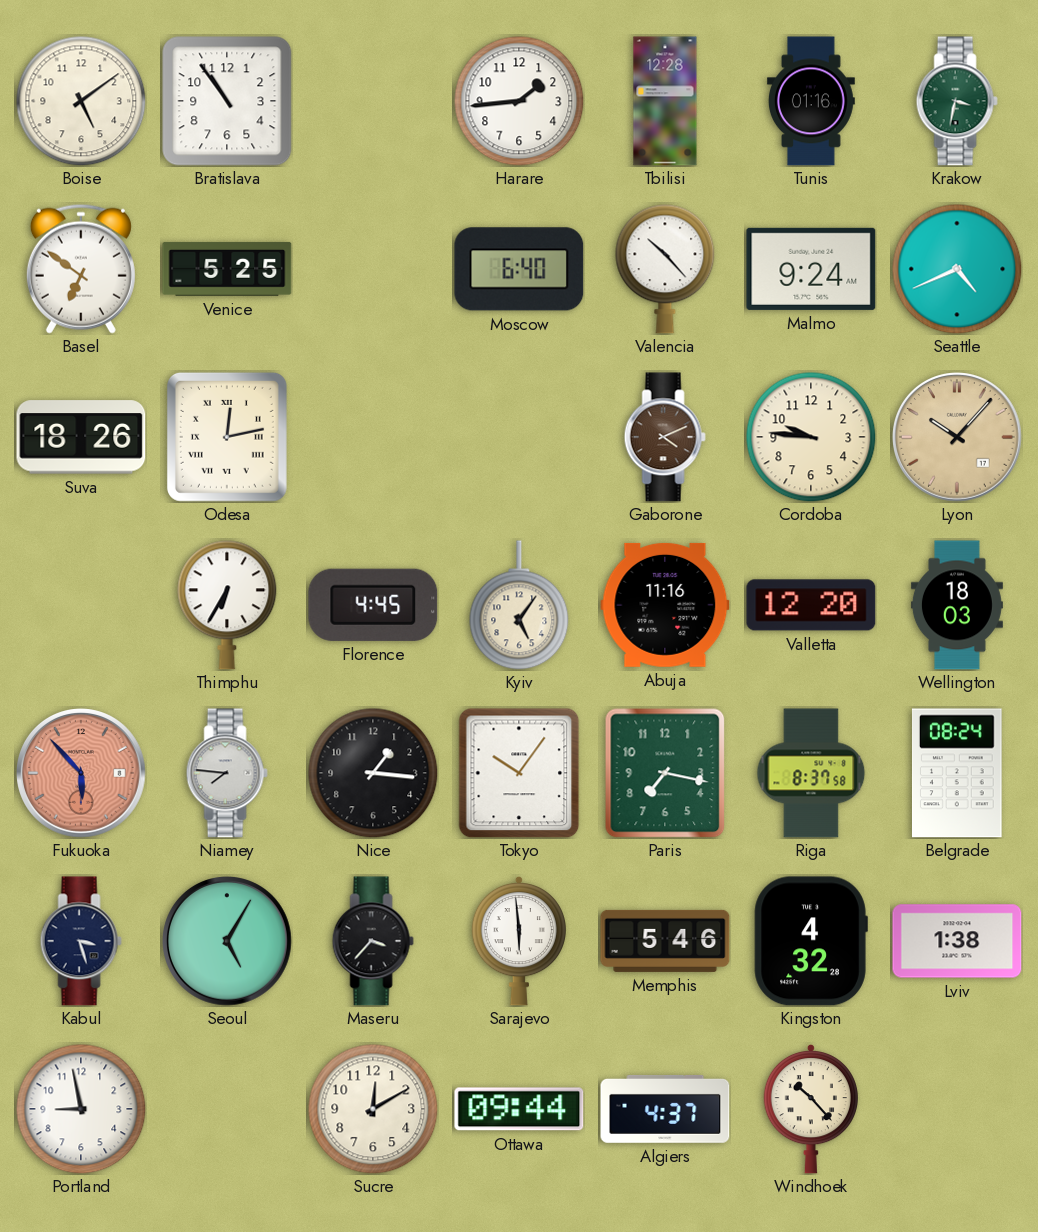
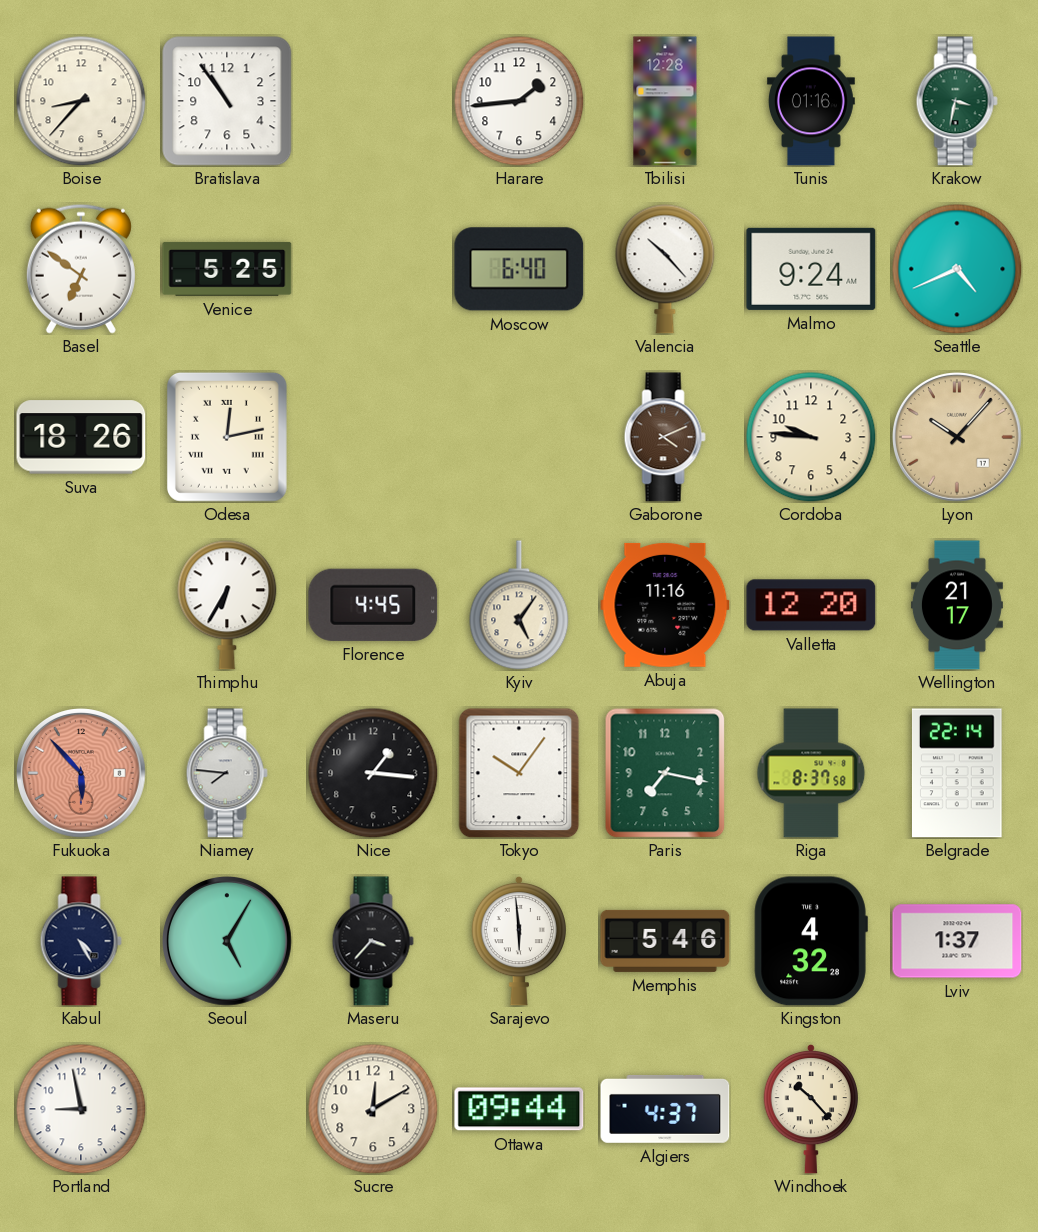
Boise: 5:09 -> 8:37
Wellington: 18:03 -> 21:17
Belgrade: 08:24 -> 22:14
Kabul: 3:27 -> 4:25
Lviv: 1:38 -> 1:37
